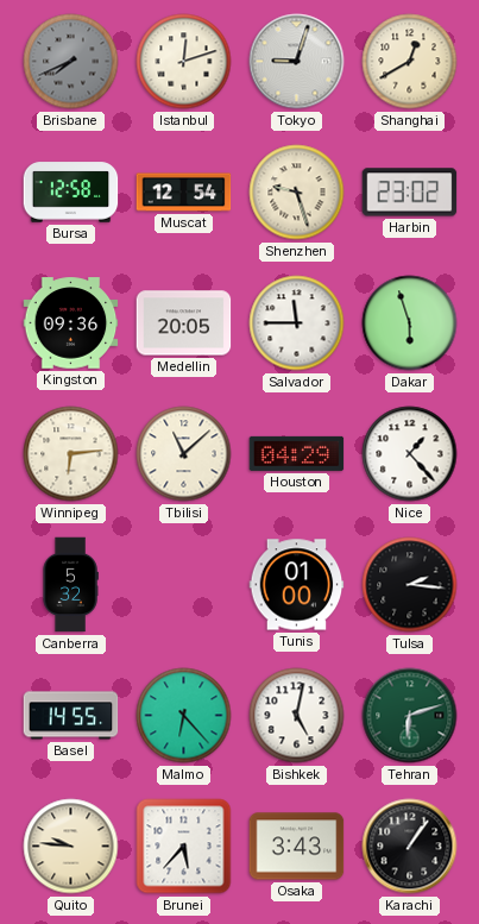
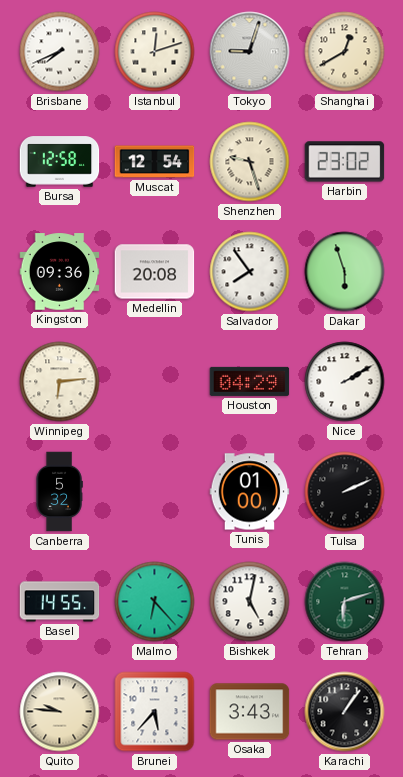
Brisbane dial: grey -> white
Medellin: 20:05 -> 20:08
Salvador: 11:45 -> 7:54
Tbilisi: 11:08 -> none
Nice: 1:23 -> 2:10
Tulsa: 2:16 -> 2:11
